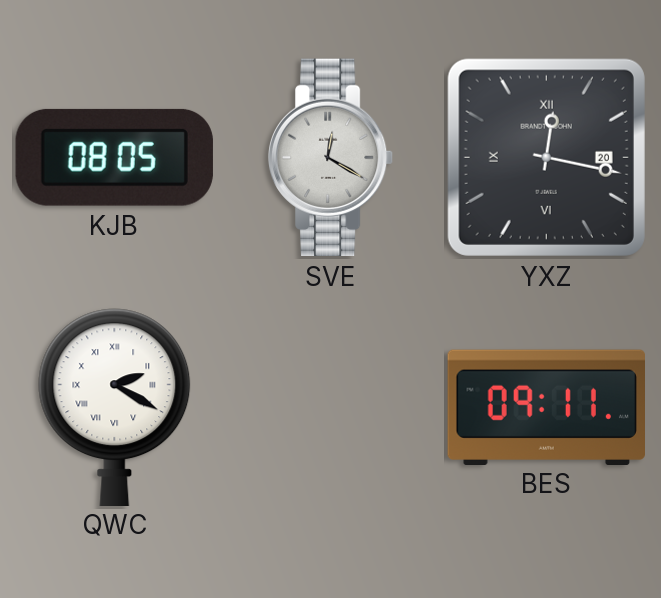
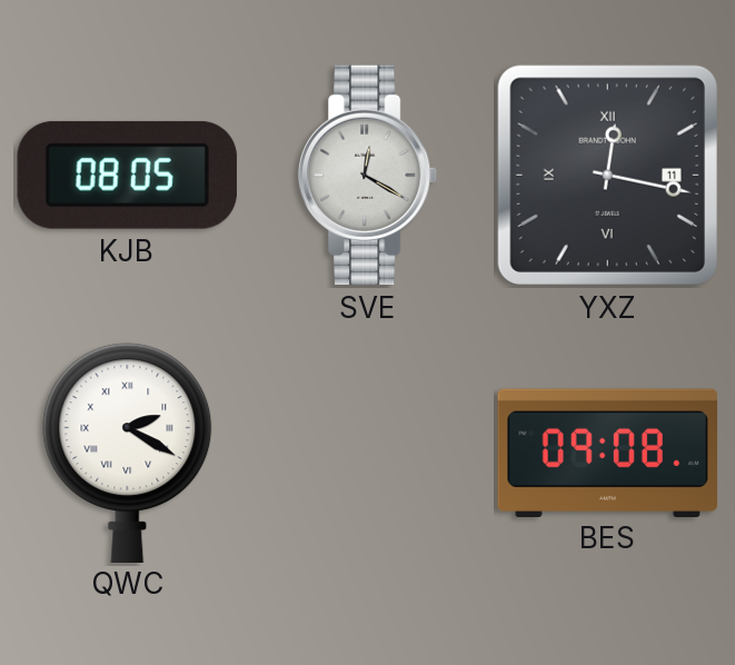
YXZ date: 20 -> 11
BES: 09:11 -> 09:08
